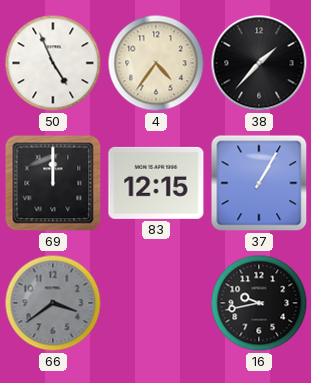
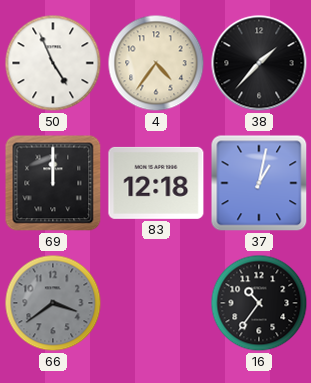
83: 12:15 -> 12:18
37: 1:05 -> 1:02
16: 9:43 -> 10:36
